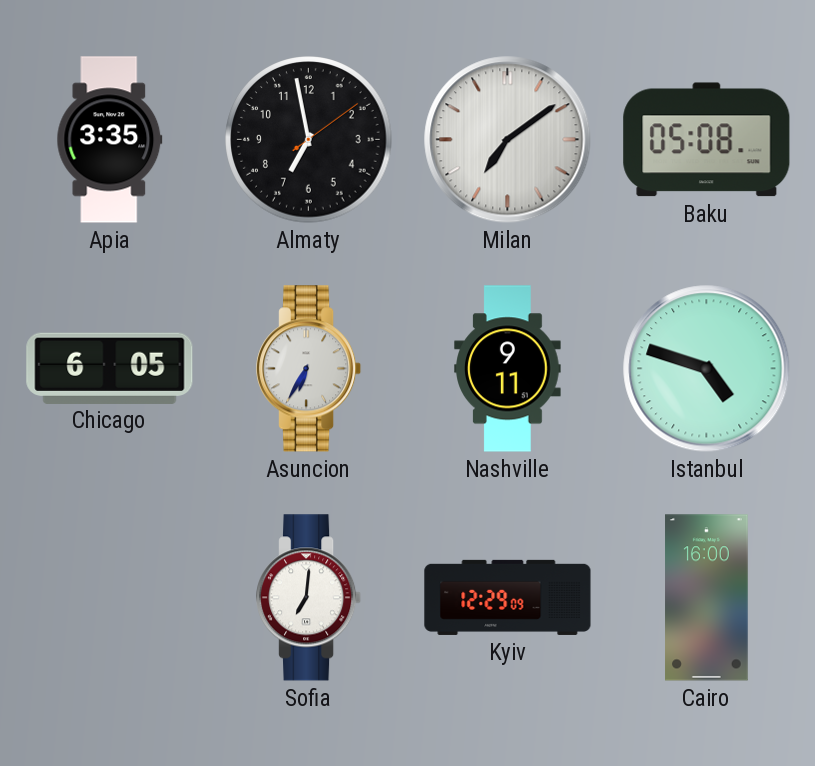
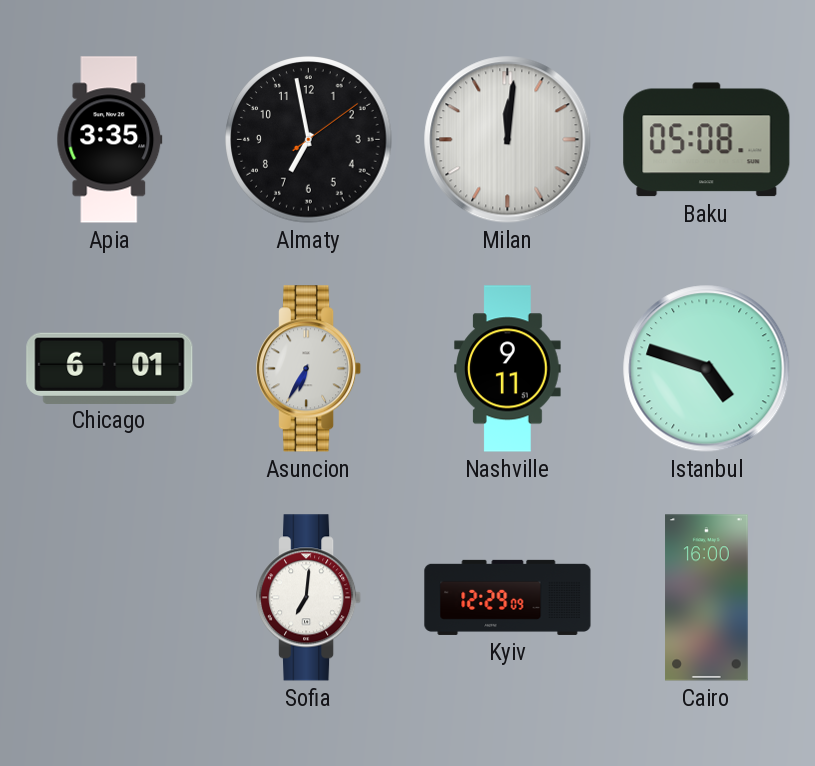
Milan: 7:09 -> 12:01
Chicago: 6:05 -> 6:01
